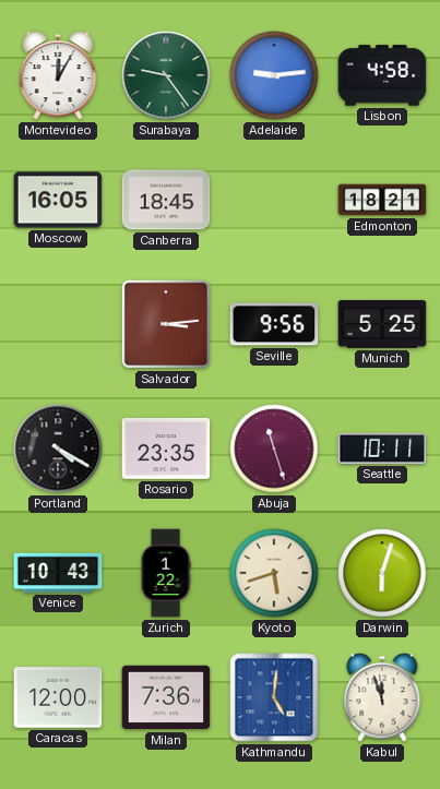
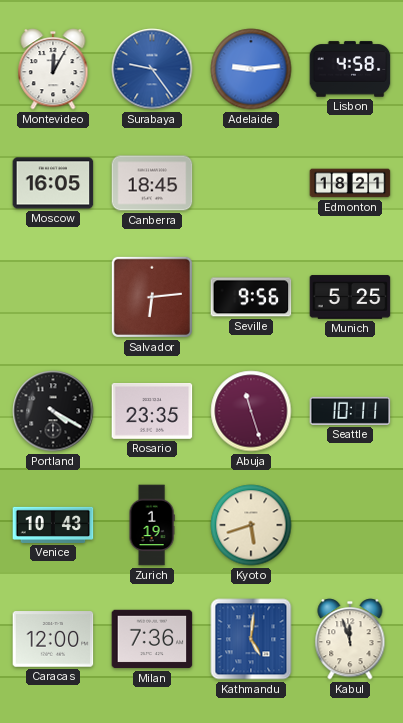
Surabaya dial: green -> blue
Salvador: 3:14 -> 6:14
Zurich: 1:22 -> 1:19
Darwin: 6:03 -> none
